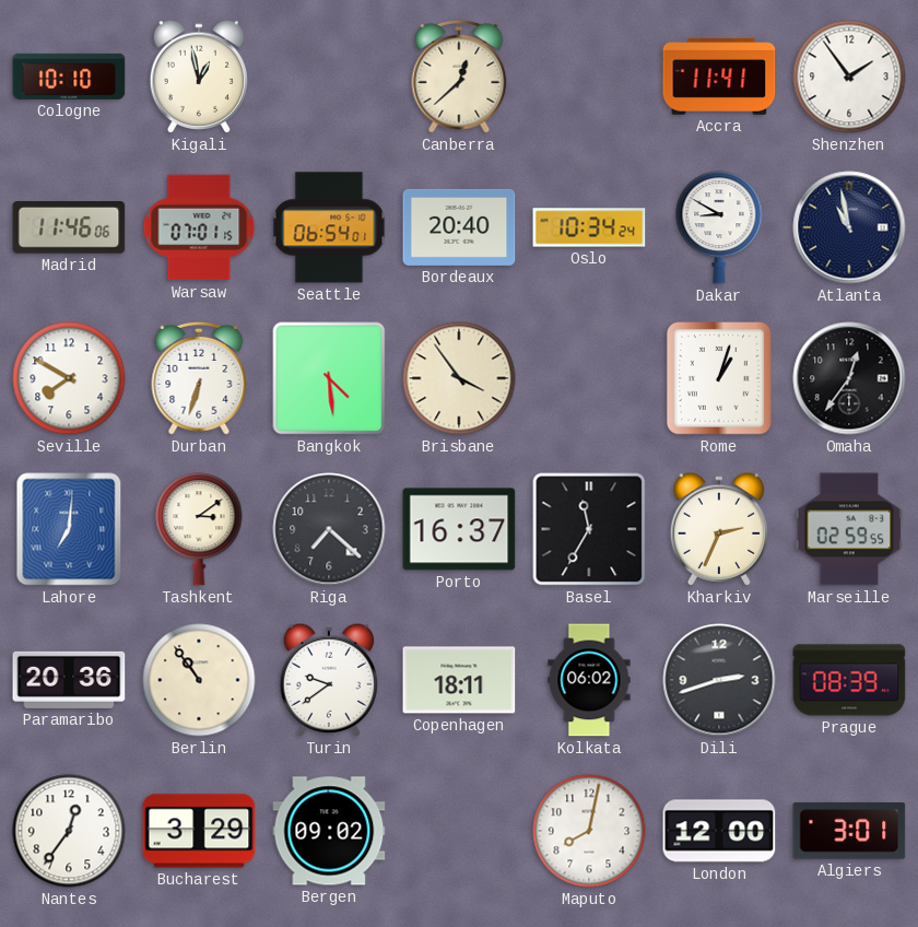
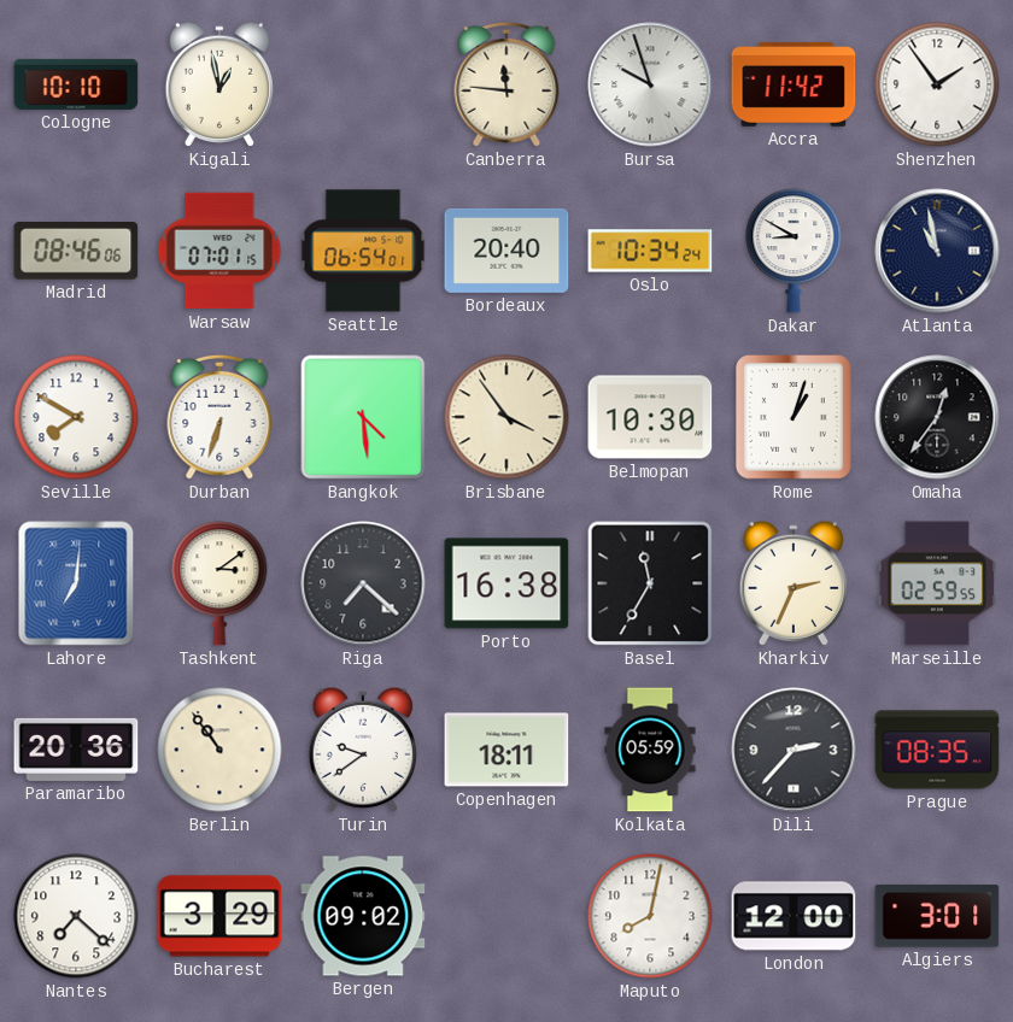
Canberra: 12:38 -> 11:46
Bursa: none -> 9:57
Accra: 11:41 -> 11:42
Madrid: 11:46 -> 08:46
Belmopan: none -> 10:30
Porto: 16:37 -> 16:38
Kolkata: 06:02 -> 05:59
Dili: 2:42 -> 2:37
Prague: 08:39 -> 08:35
Nantes: 12:36 -> 7:22
